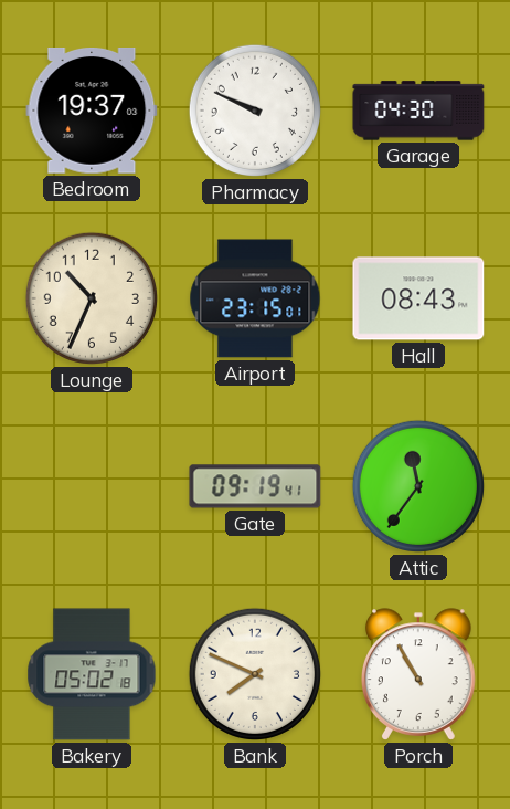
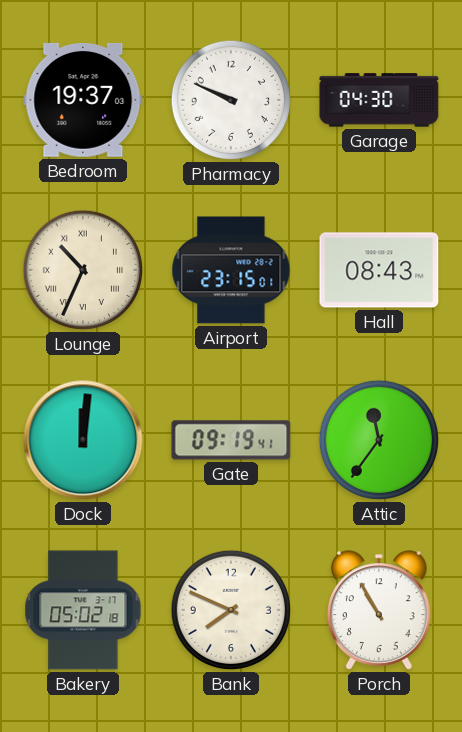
Lounge numerals: Arabic -> Roman
Dock: none -> 12:01
